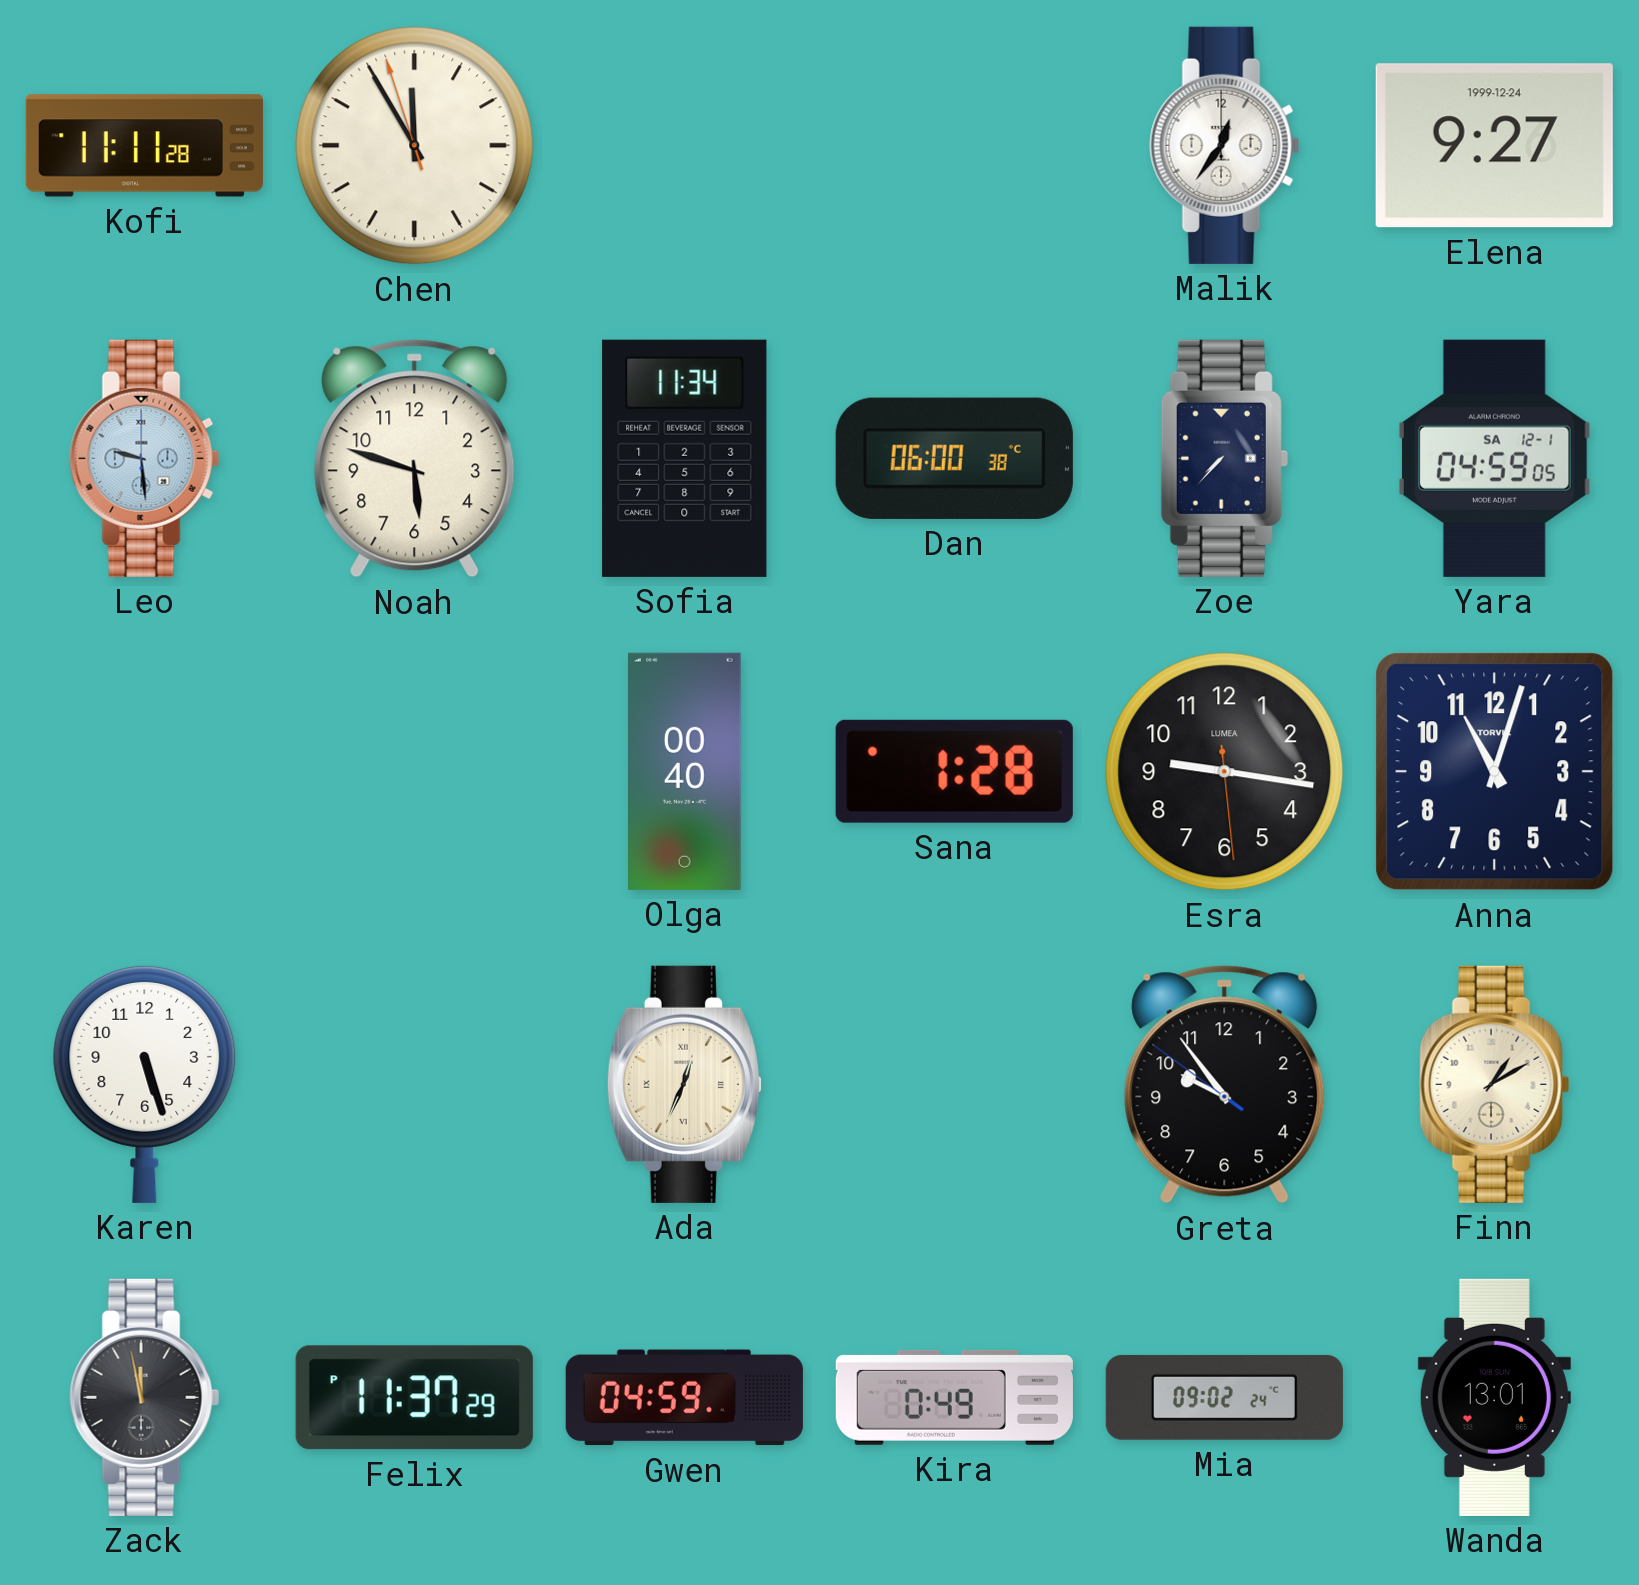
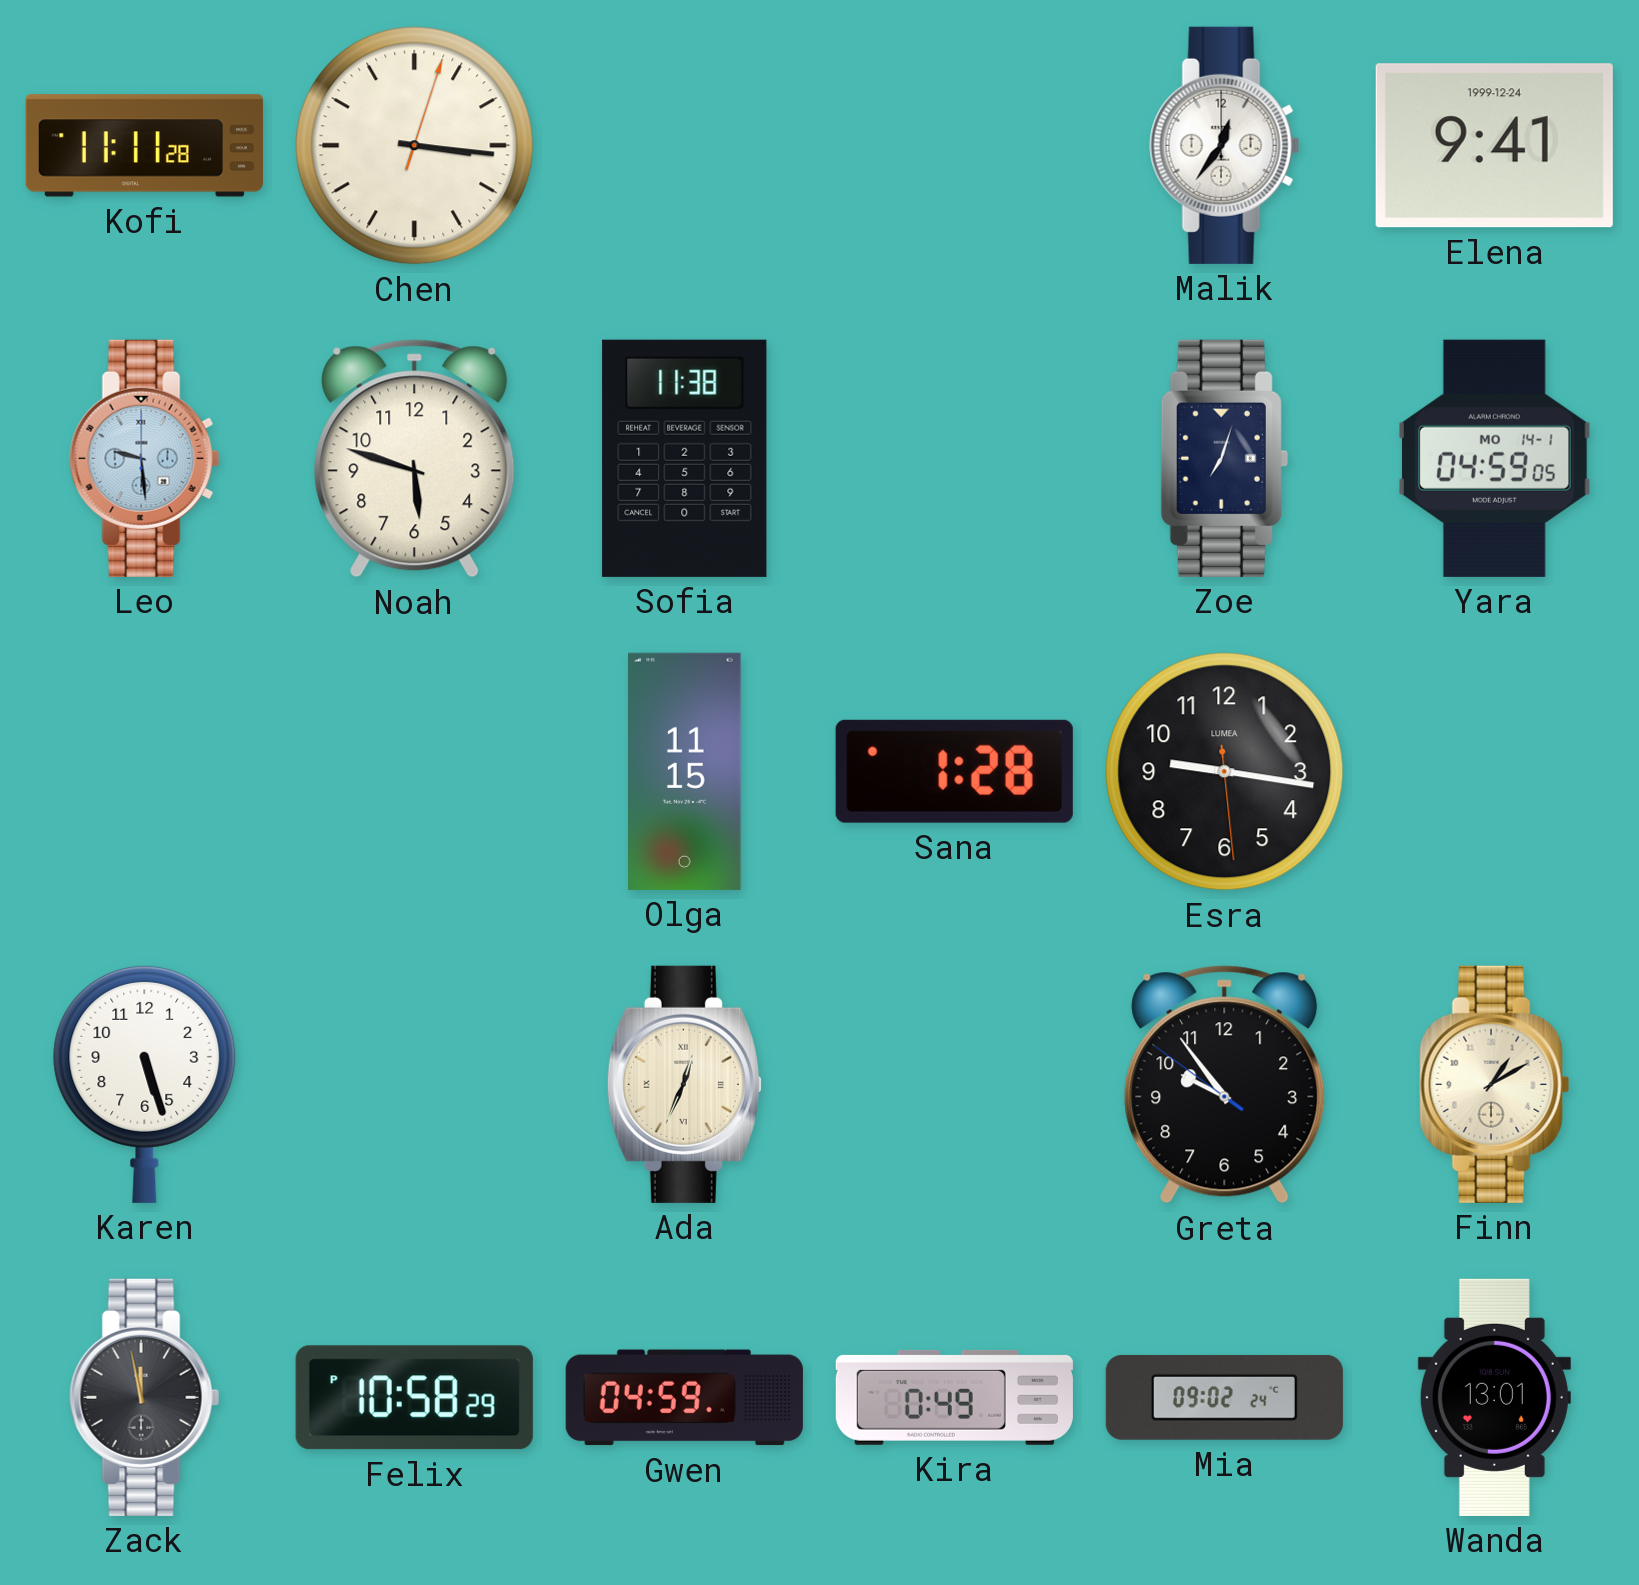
Chen: 11:54 -> 3:16
Elena: 9:27 -> 9:41
Sofia: 11:34 -> 11:38
Dan: 06:00 -> none
Zoe: 7:37 -> 7:03
Yara date: SA 12-1 -> MO 14-1
Olga: 00:40 -> 11:15
Anna: 11:03 -> none
Felix: 11:37 -> 10:58
